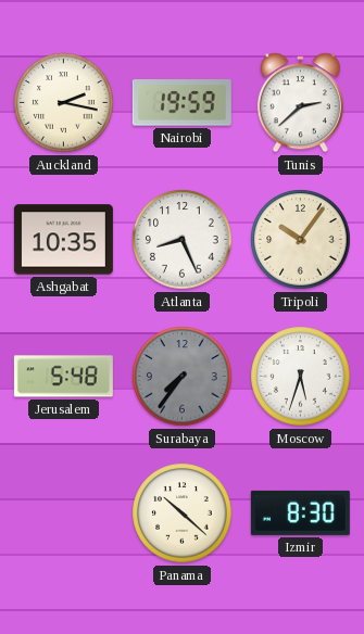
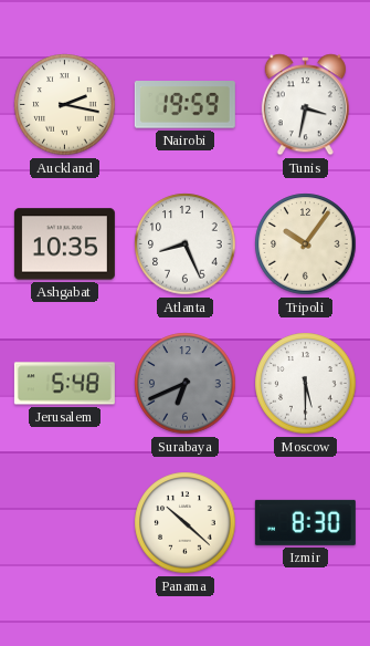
Tunis: 2:38 -> 3:32
Surabaya: 7:36 -> 6:41
Moscow: 5:33 -> 5:30
